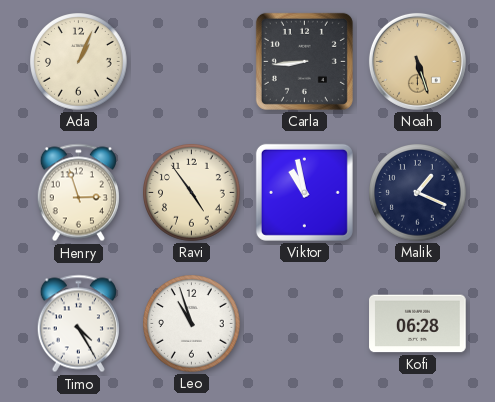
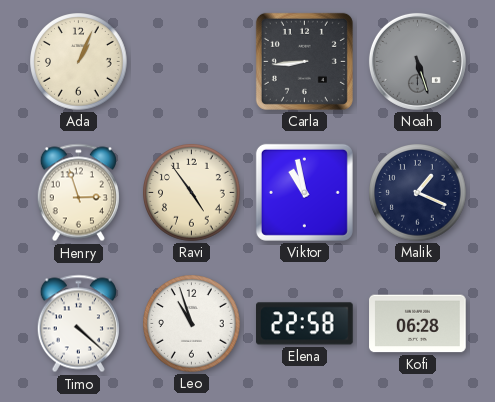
Noah dial: champagne -> grey
Timo: 4:25 -> 4:22
Elena: none -> 22:58
